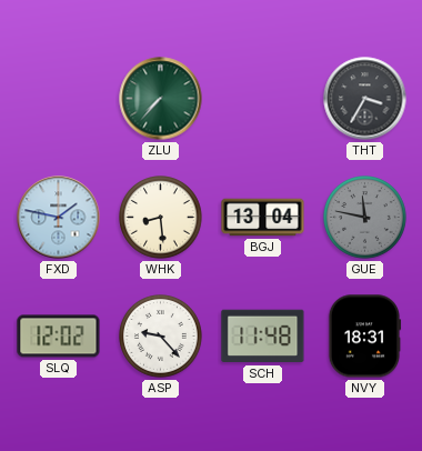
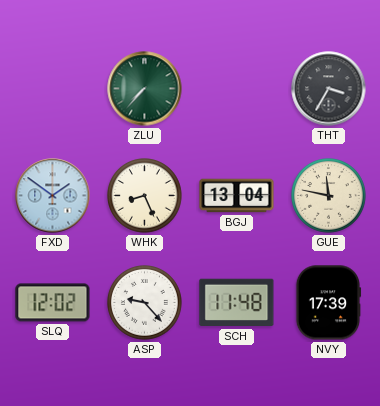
FXD: 1:47 -> 1:51
WHK: 8:29 -> 8:26
GUE dial: grey -> cream
NVY: 18:31 -> 17:39
